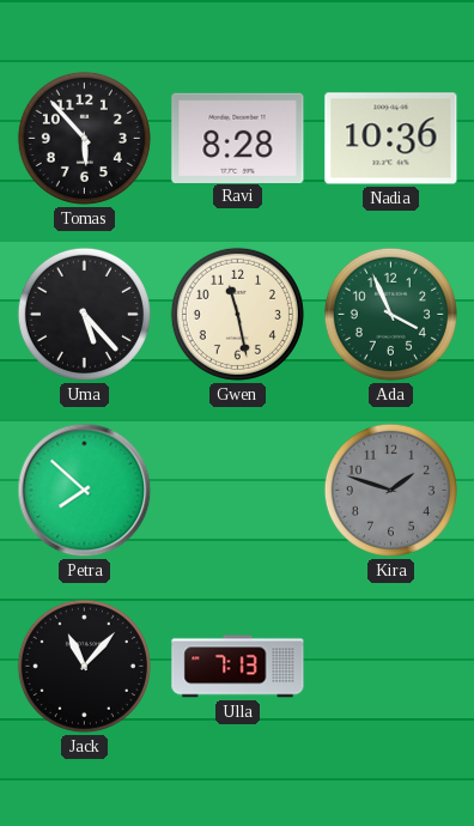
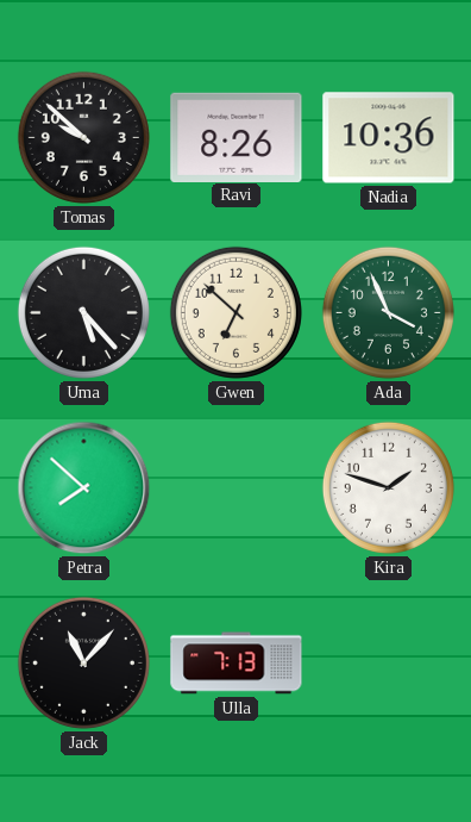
Tomas: 5:53 -> 9:52
Ravi: 8:28 -> 8:26
Gwen: 11:28 -> 6:52
Kira dial: grey -> white
